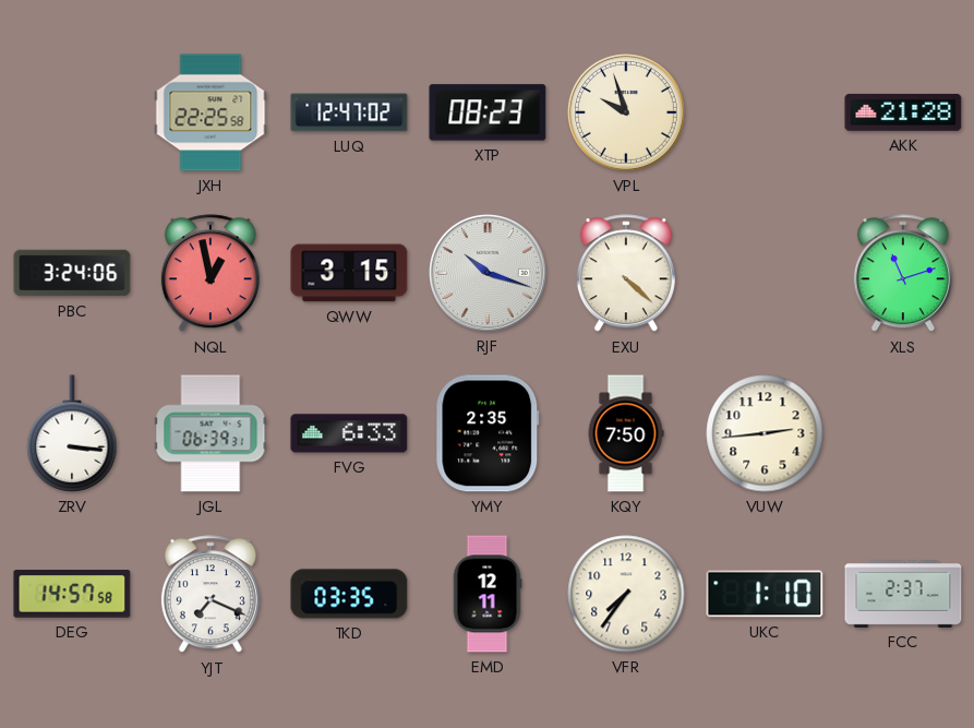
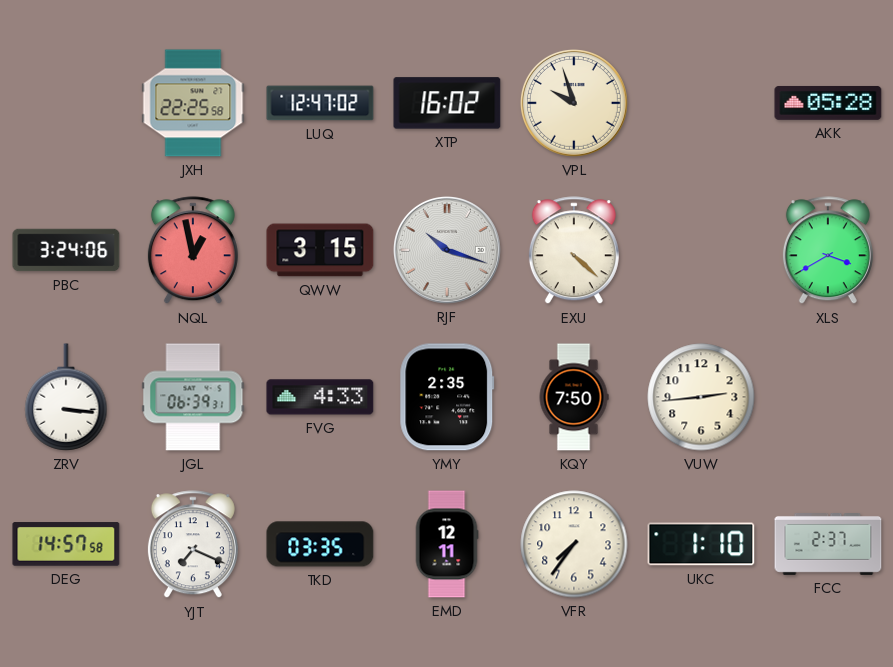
XTP: 08:23 -> 16:02
AKK: 21:28 -> 05:28
XLS: 11:12 -> 3:40
FVG: 6:33 -> 4:33
